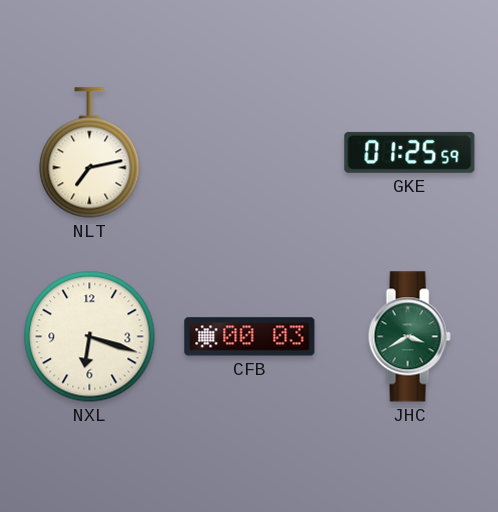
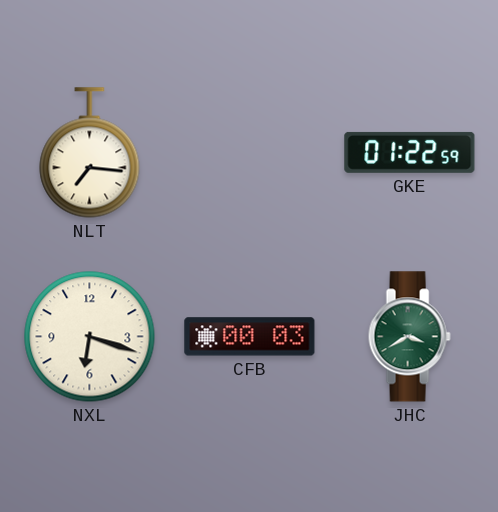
NLT: 7:13 -> 7:16
GKE: 01:25 -> 01:22
